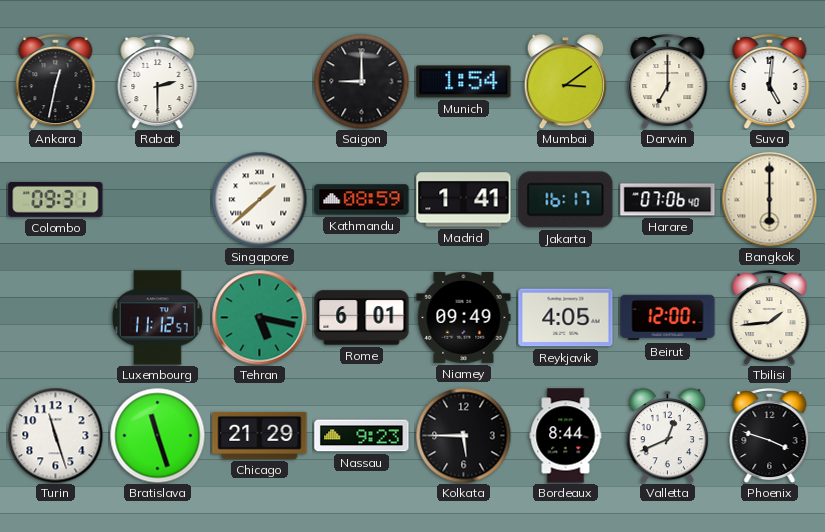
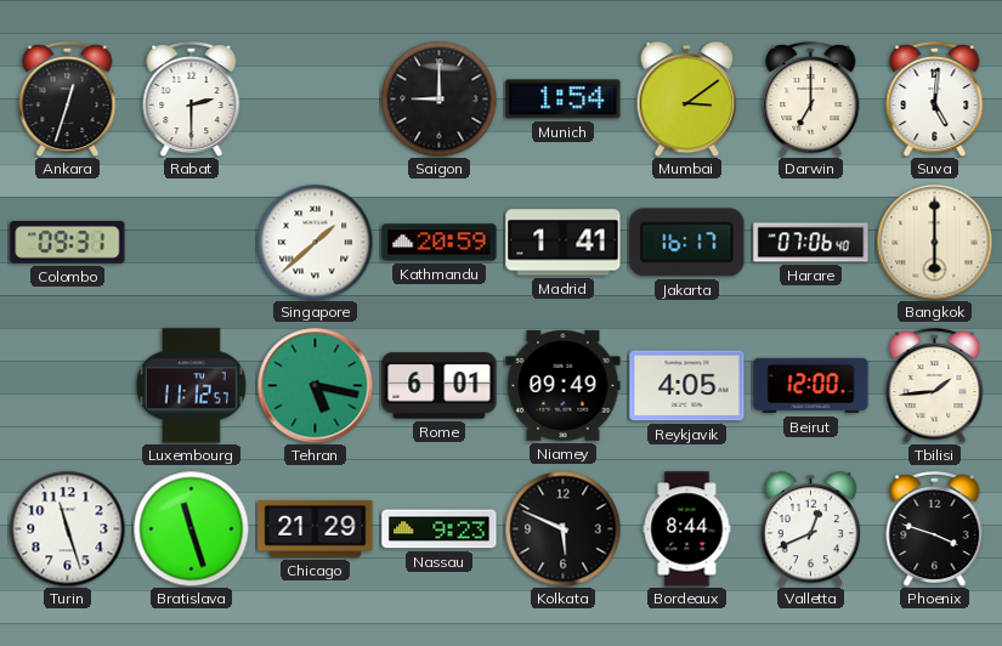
Ankara: 12:32 -> 12:33
Kathmandu: 08:59 -> 20:59
Kolkata: 5:45 -> 5:49
